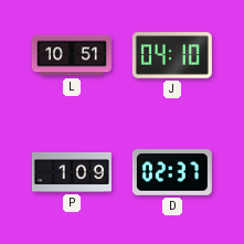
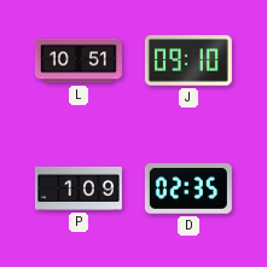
J: 04:10 -> 09:10
D: 02:37 -> 02:35
